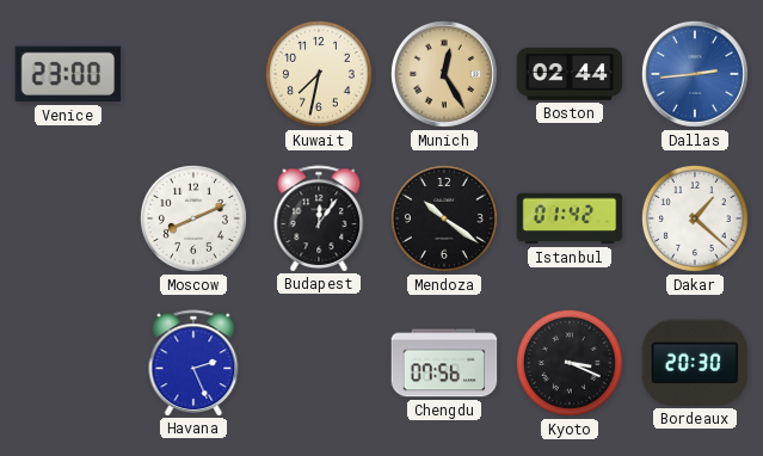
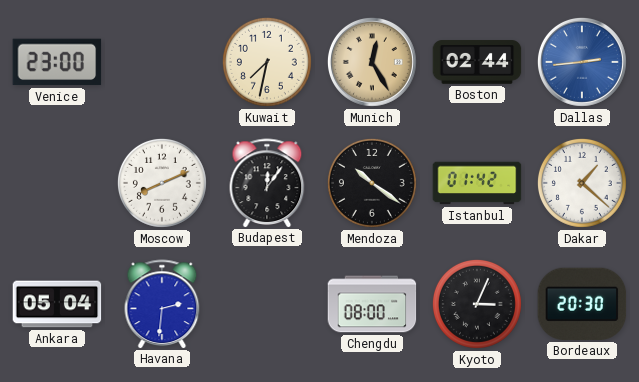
Ankara: none -> 05:04
Havana: 2:26 -> 2:31
Chengdu: 07:56 -> 08:00
Kyoto: 3:19 -> 3:04
